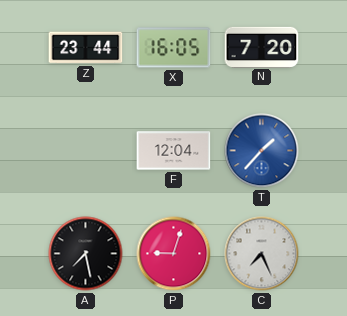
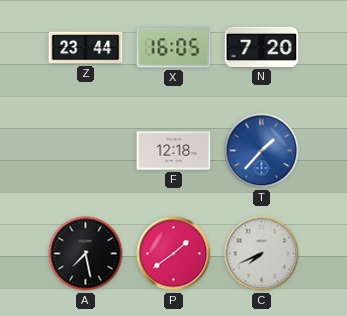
F: 12:04 -> 12:18
P: 9:03 -> 1:39
C: 7:26 -> 7:41
